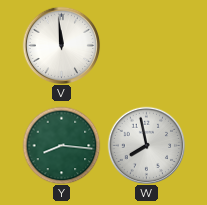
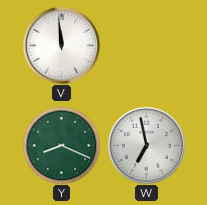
Y: 8:16 -> 8:19
W: 7:58 -> 6:58
